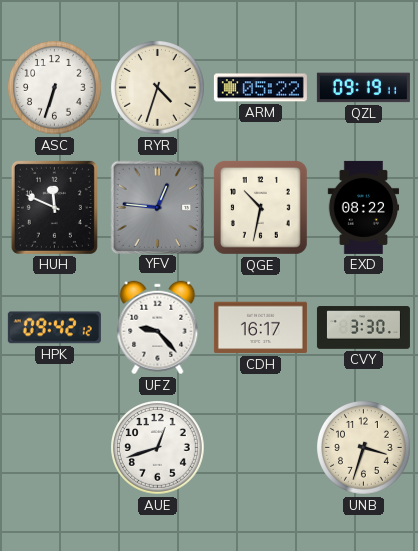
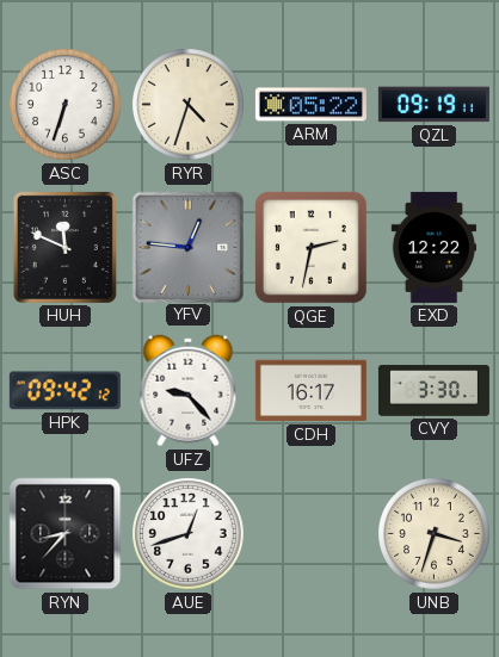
QGE: 10:32 -> 2:32
EXD: 08:22 -> 12:22
RYN: none -> 8:37
